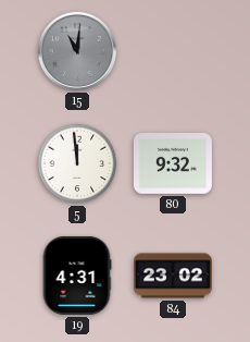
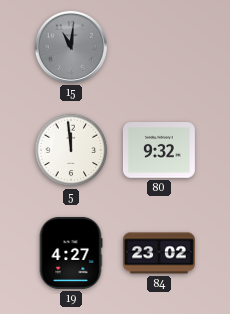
19: 4:31 -> 4:27
